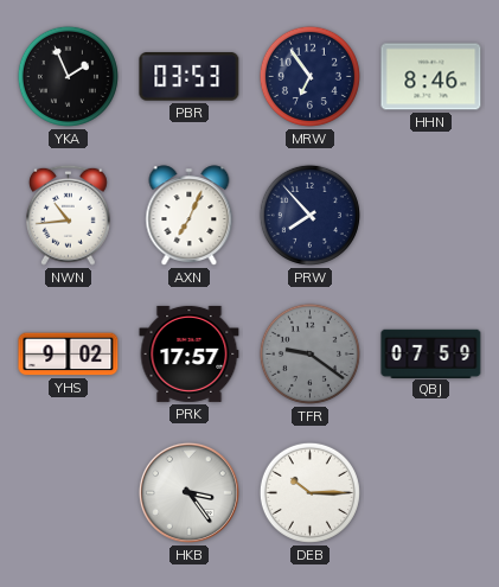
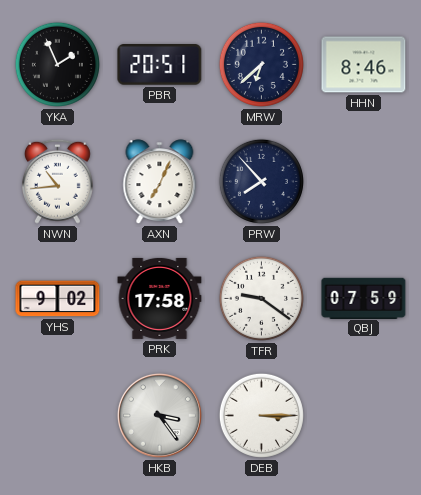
PBR: 03:53 -> 20:51
MRW: 6:54 -> 6:38
PRK: 17:57 -> 17:58
TFR dial: grey -> white
DEB: 10:15 -> 3:15
